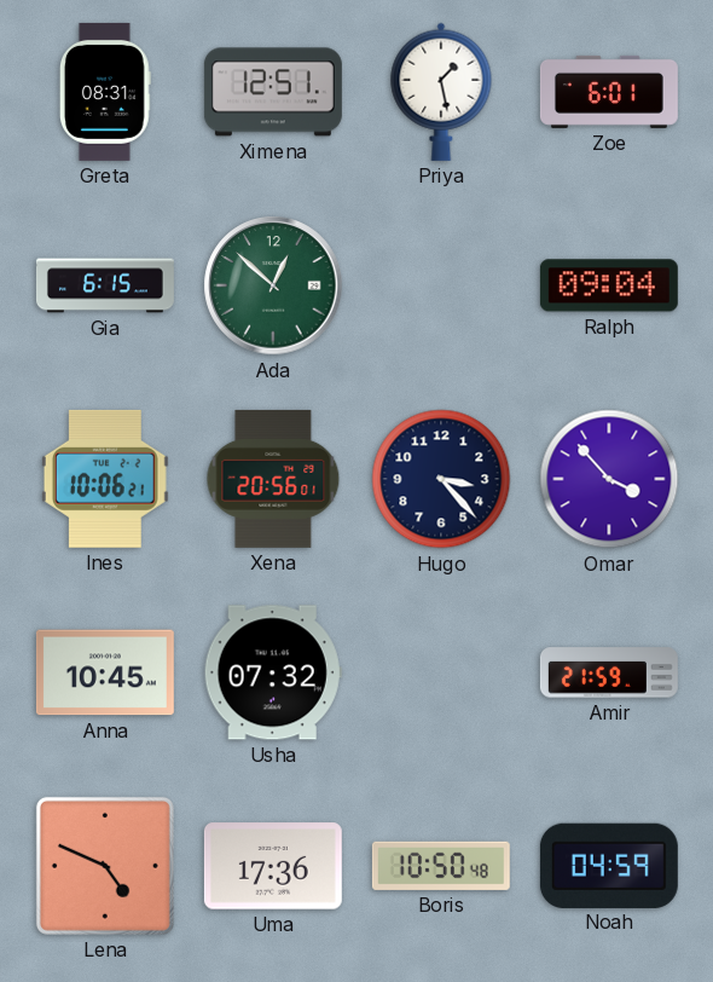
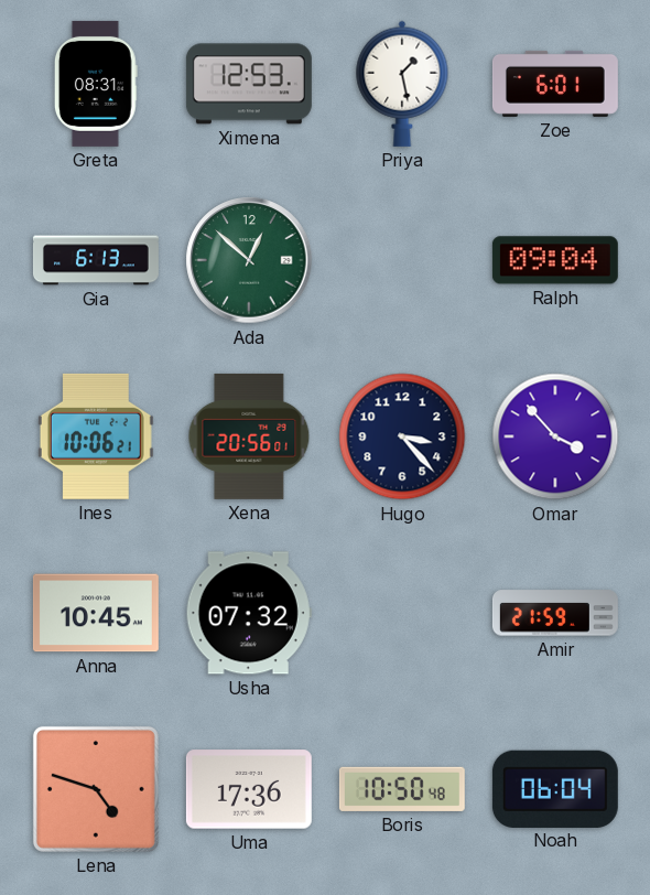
Ximena: 12:51 -> 12:53
Gia: 6:15 -> 6:13
Lena: 4:49 -> 4:48
Noah: 04:59 -> 06:04
